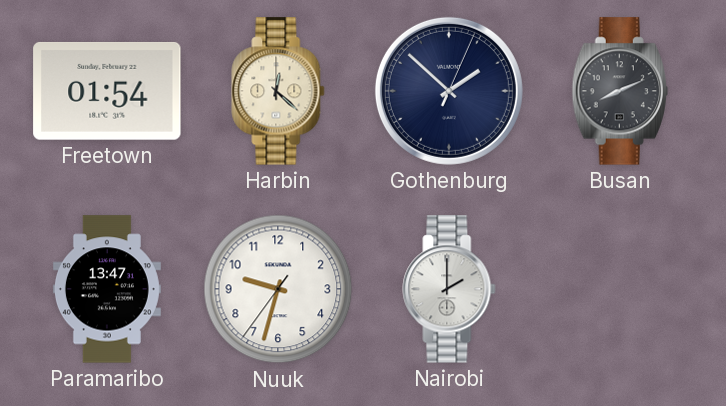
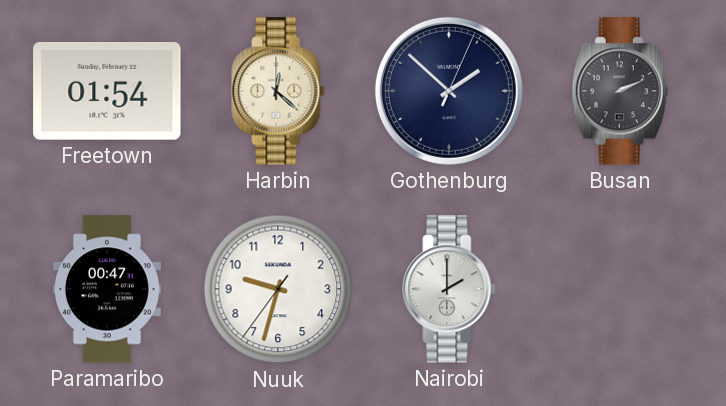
Busan: 8:11 -> 2:11
Paramaribo: 13:47 -> 00:47
